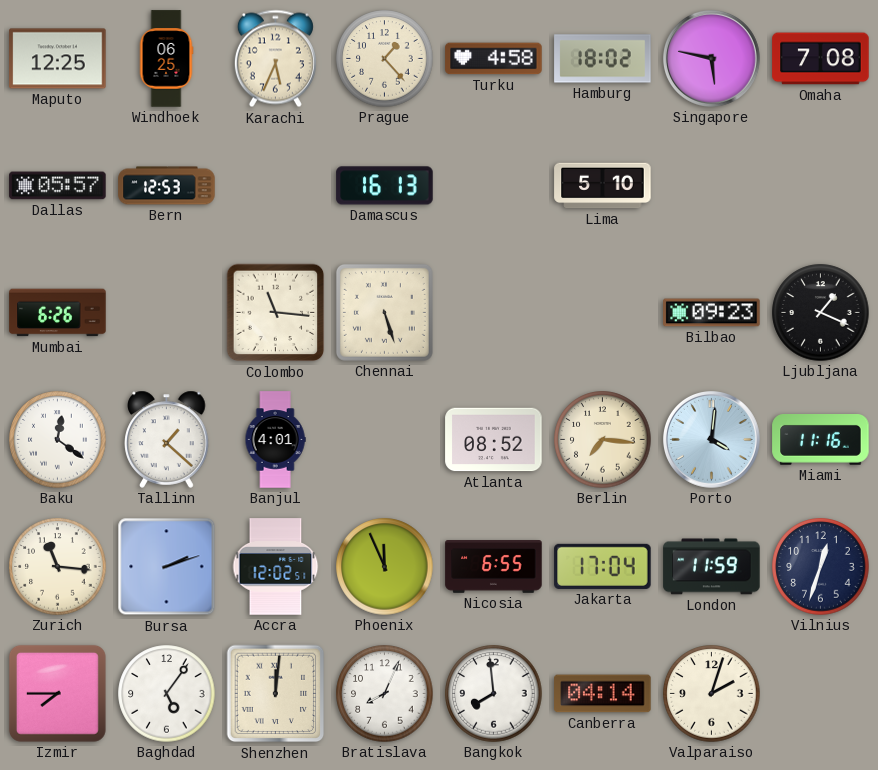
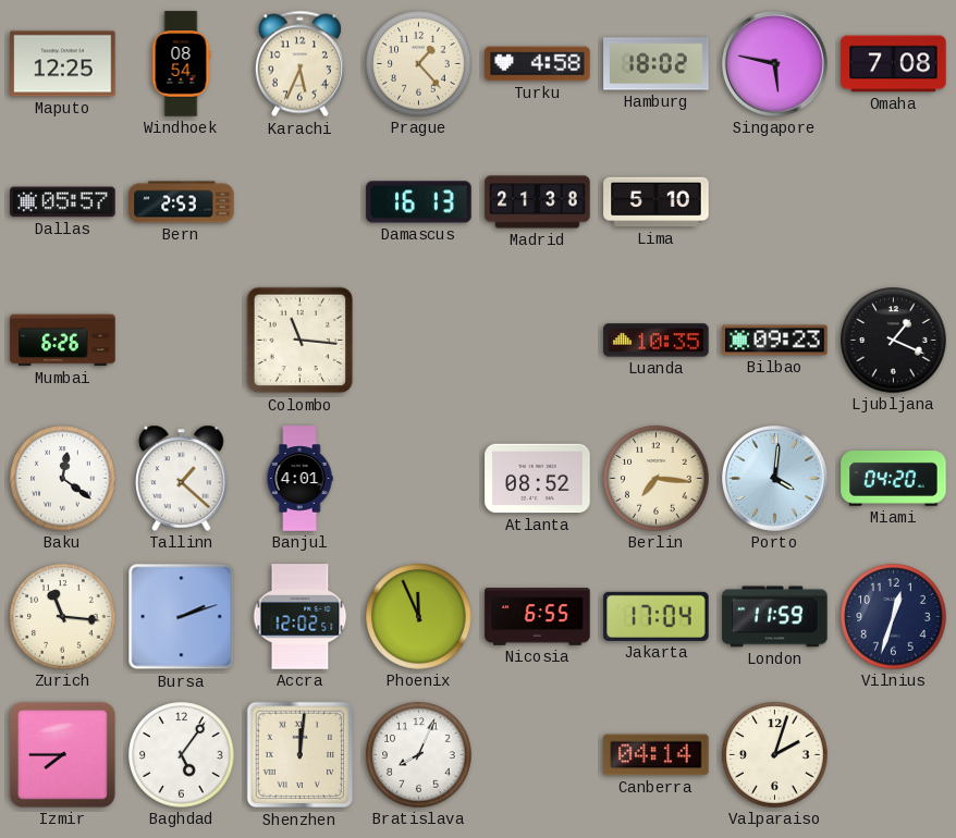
Windhoek: 06:25 -> 08:54
Bern: 12:53 -> 2:53
Madrid: none -> 21:38
Chennai: 5:27 -> none
Luanda: none -> 10:35
Miami: 11:16 -> 04:20
Bangkok: 7:59 -> none
